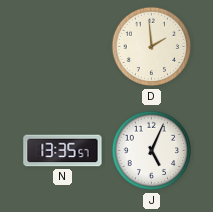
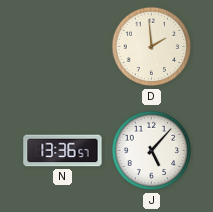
N: 13:35 -> 13:36
J: 5:04 -> 5:07
